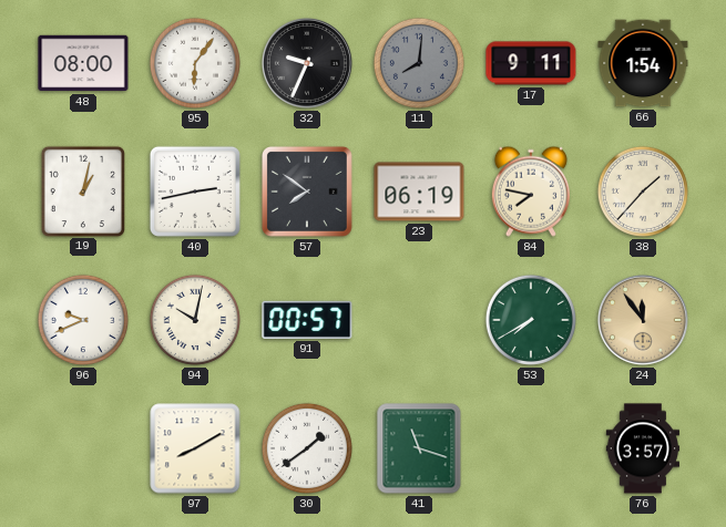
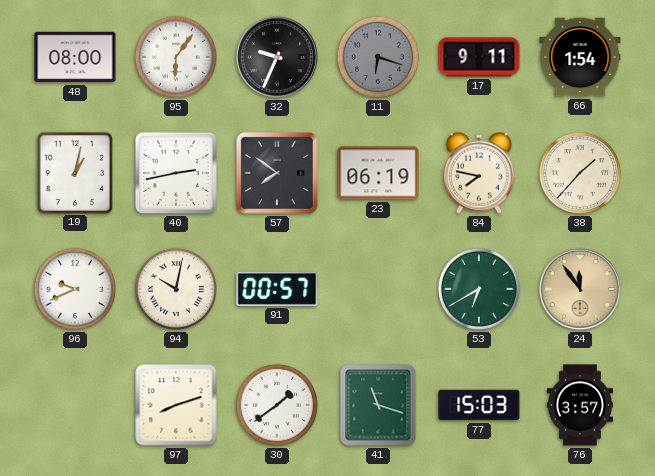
11: 8:01 -> 6:18
53: 7:40 -> 6:40
97: 8:10 -> 8:12
77: none -> 15:03
